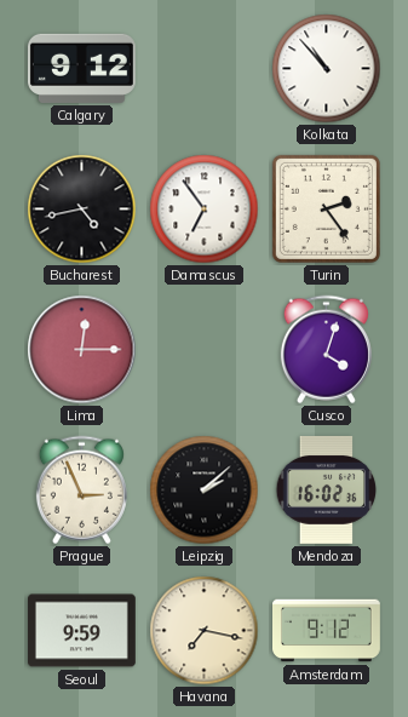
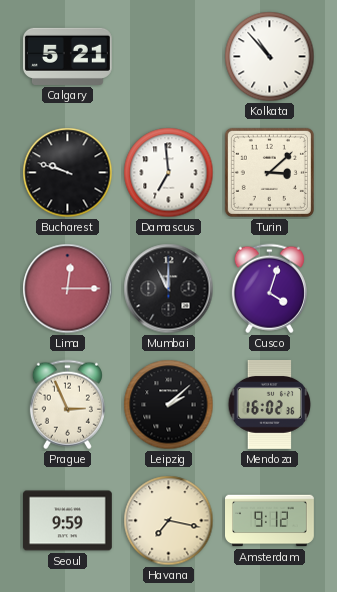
Calgary: 9:12 -> 5:21
Bucharest: 4:43 -> 9:48
Damascus: 6:54 -> 6:59
Turin: 2:24 -> 3:08
Mumbai: none -> 11:00
